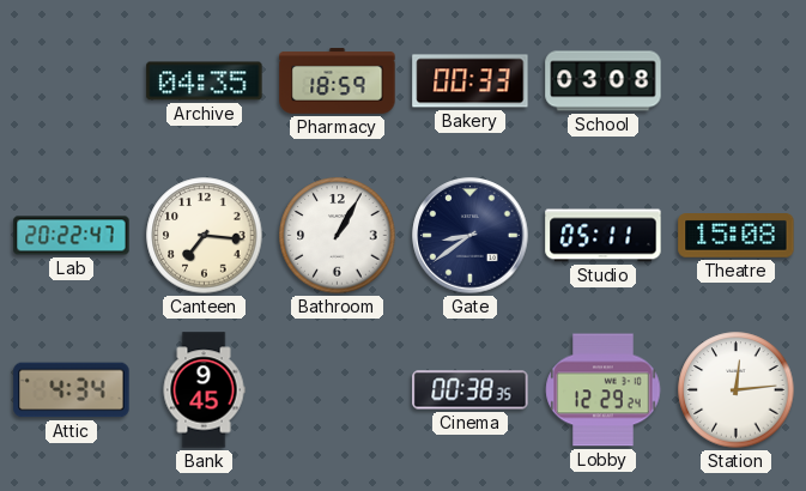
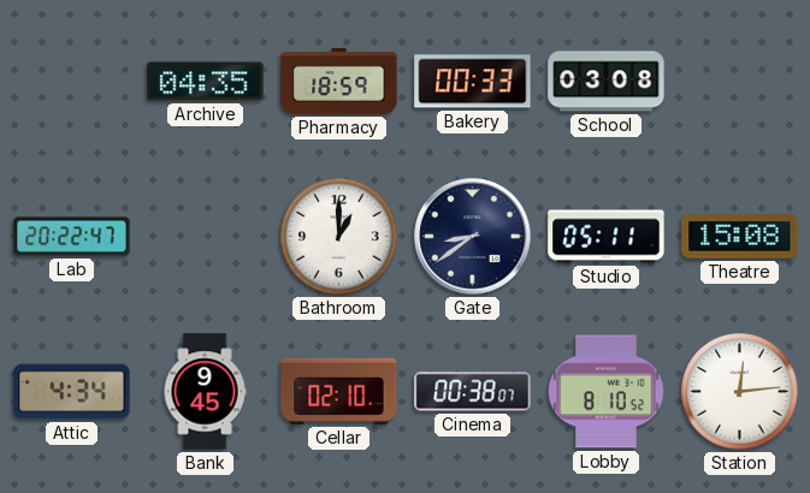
Canteen: 7:16 -> none
Bathroom: 1:05 -> 1:00
Cellar: none -> 02:10
Cinema: 00:38:35 -> 00:38:07
Lobby: 12:29 -> 8:10
